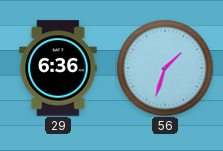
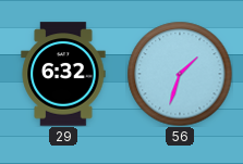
29: 6:36 -> 6:32
